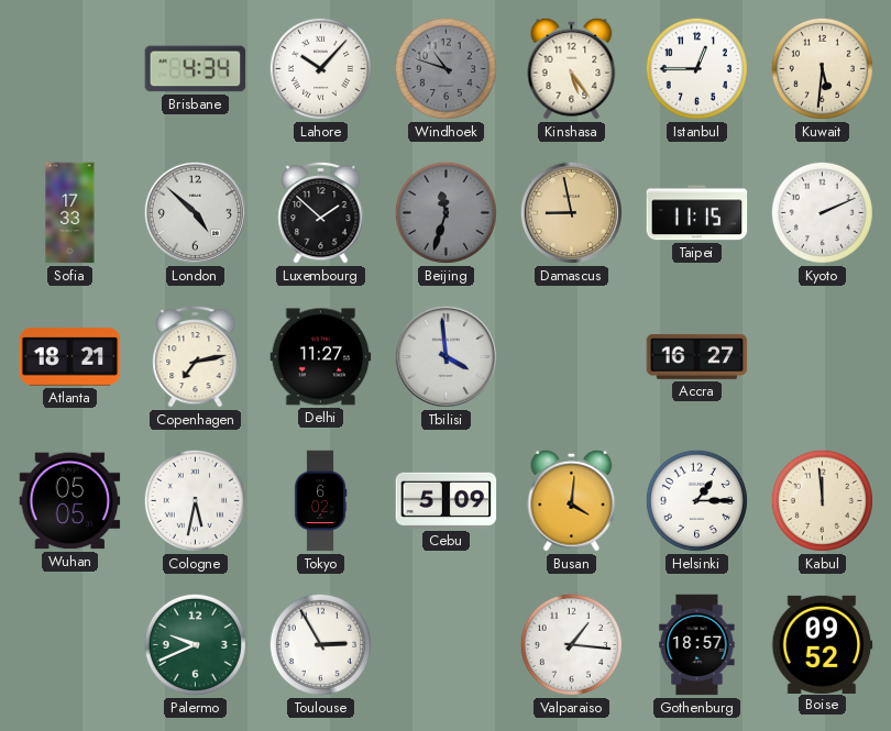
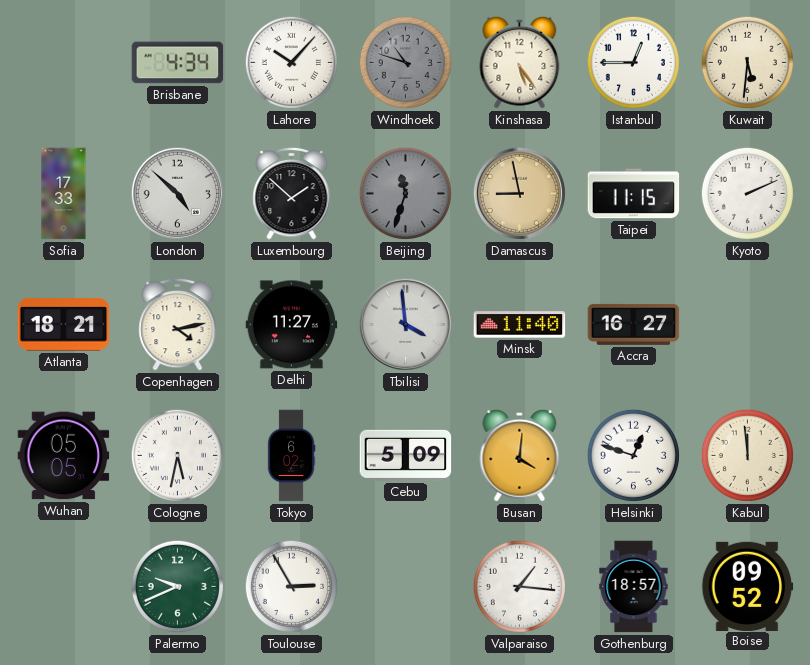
Copenhagen: 7:13 -> 4:13
Minsk: none -> 11:40
Helsinki: 1:15 -> 12:48
